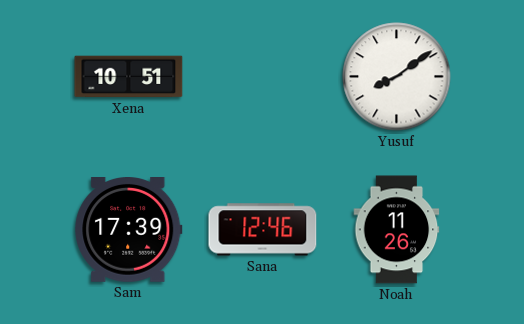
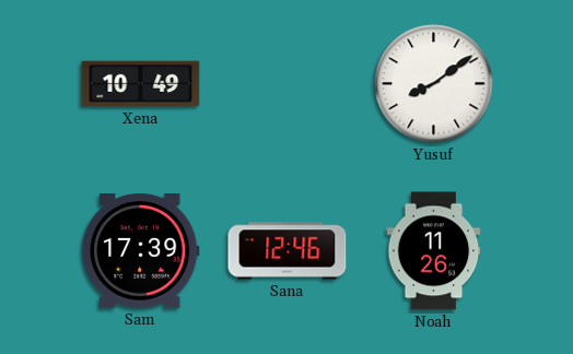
Xena: 10:51 -> 10:49
